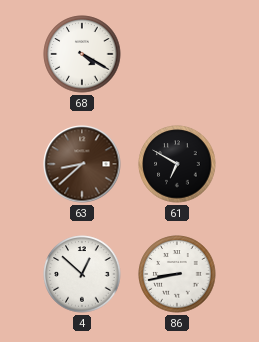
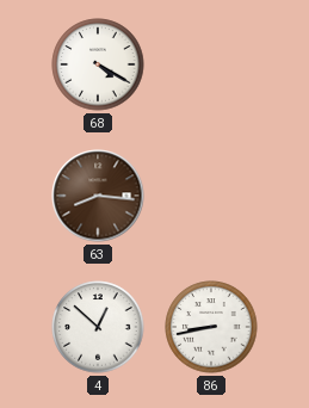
63: 8:38 -> 8:16
61: 6:50 -> none
